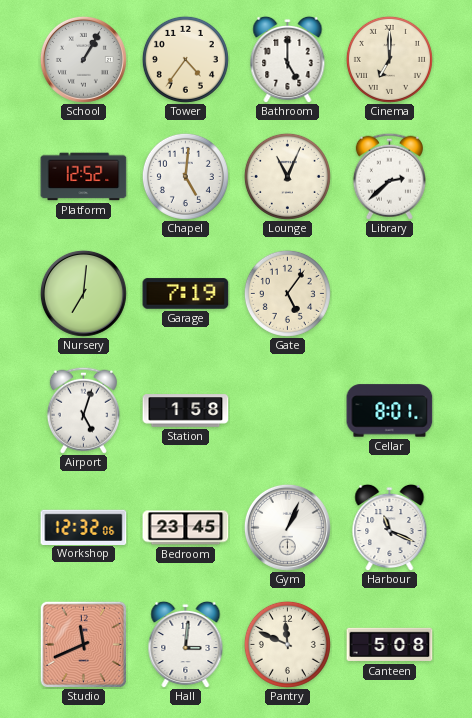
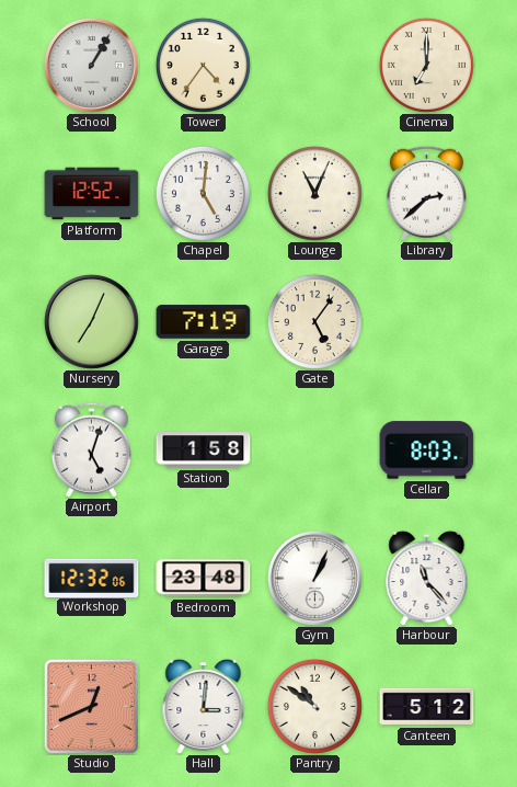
Bathroom: 5:00 -> none
Nursery: 7:01 -> 7:04
Cellar: 8:01 -> 8:03
Bedroom: 23:45 -> 23:48
Harbour: 11:19 -> 11:23
Studio: 11:41 -> 12:41
Pantry: 11:49 -> 10:51
Canteen: 5:08 -> 5:12
